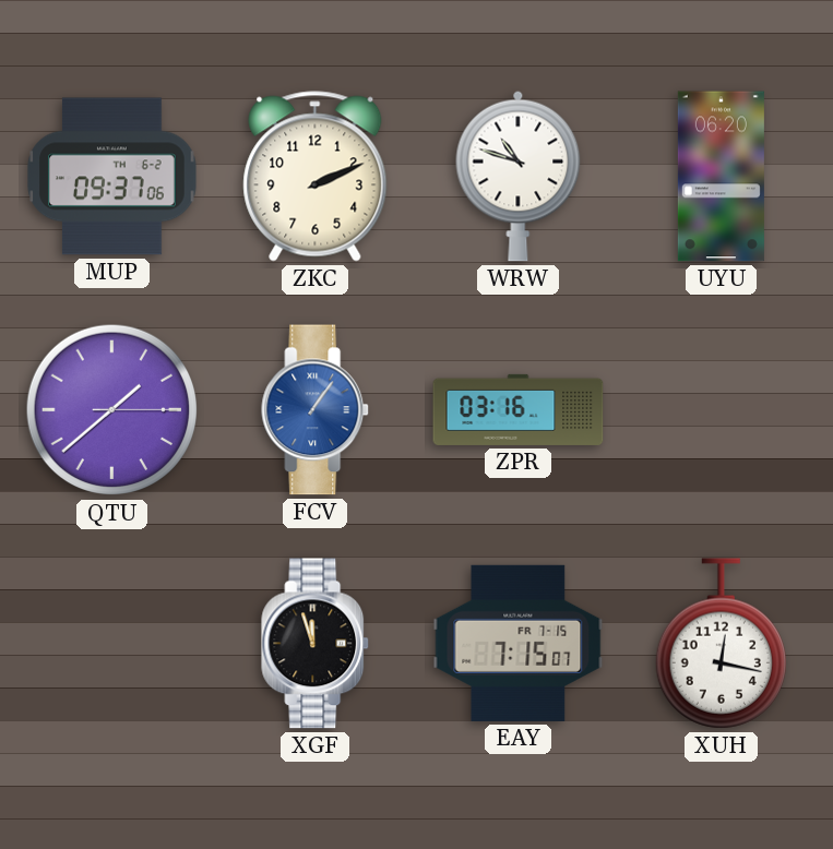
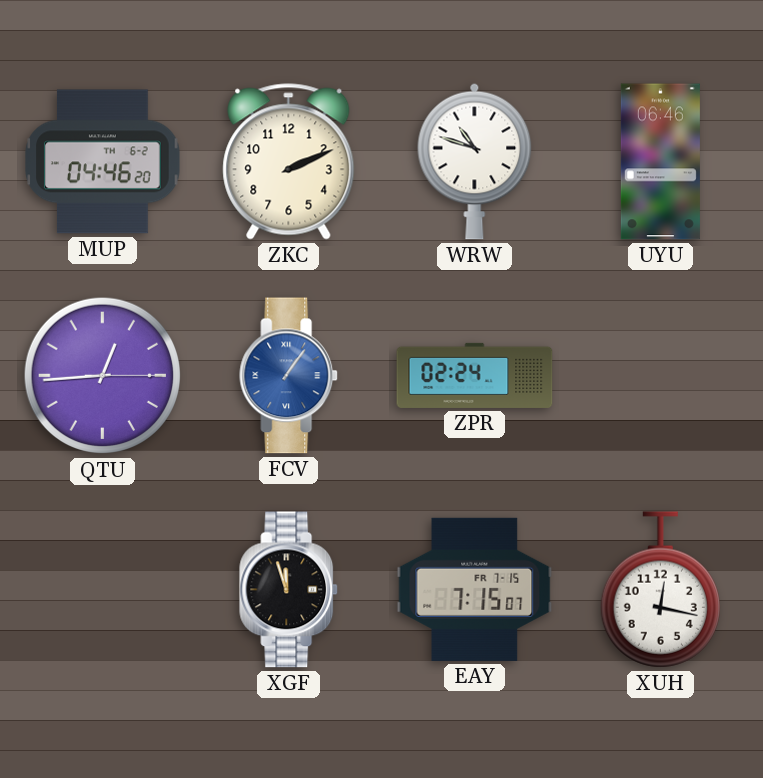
MUP: 09:37 -> 04:46
UYU: 06:20 -> 06:46
QTU: 1:38 -> 12:44
ZPR: 03:16 -> 02:24
